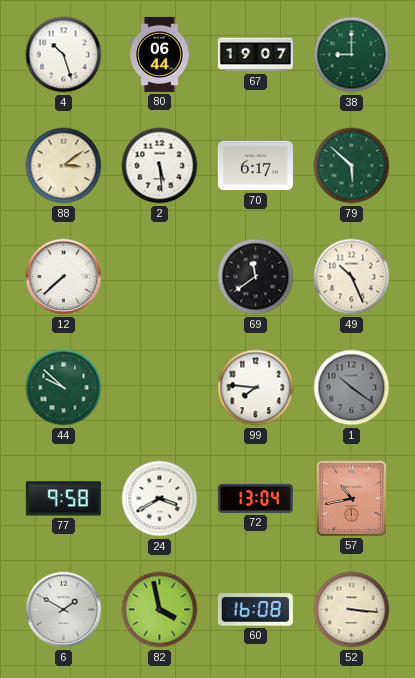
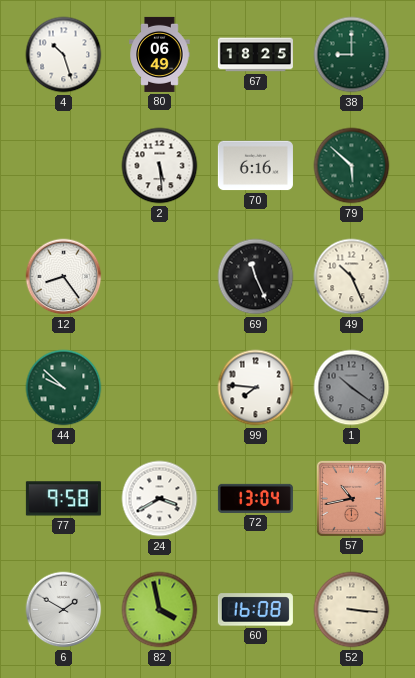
80: 06:44 -> 06:49
67: 19:07 -> 18:25
88: 3:09 -> none
70: 6:17 -> 6:16
12: 7:38 -> 8:24
69: 11:39 -> 11:26
